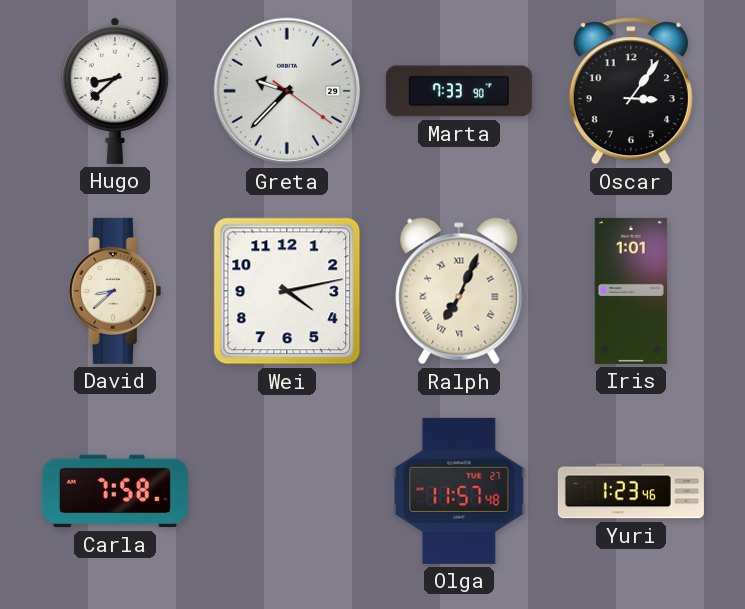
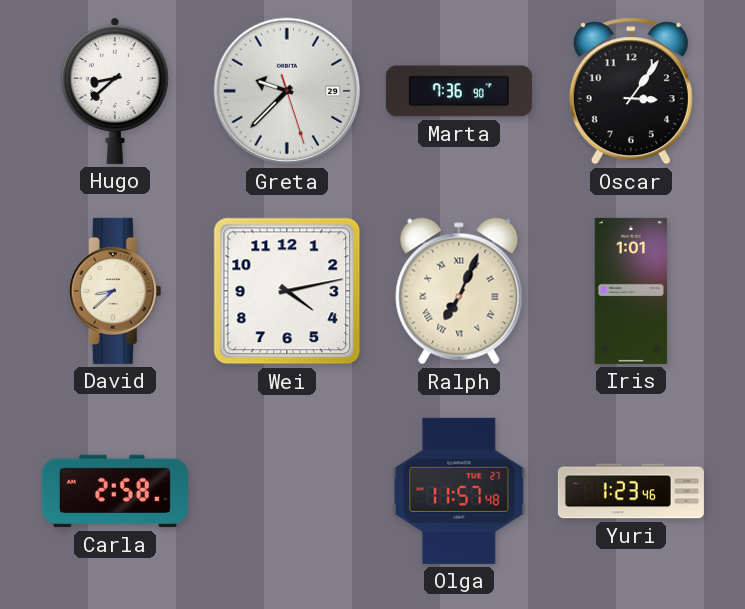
Greta: 9:37:21 -> 9:37:27
Marta: 7:33 -> 7:36
Carla: 7:58 -> 2:58
